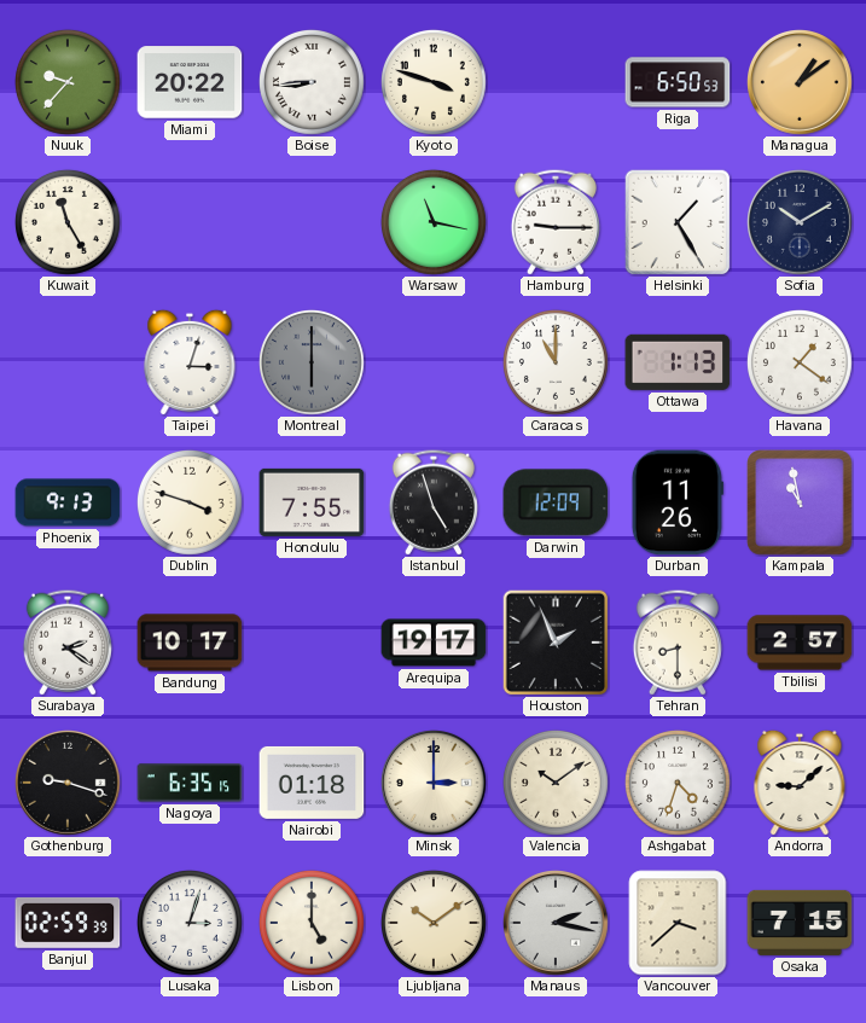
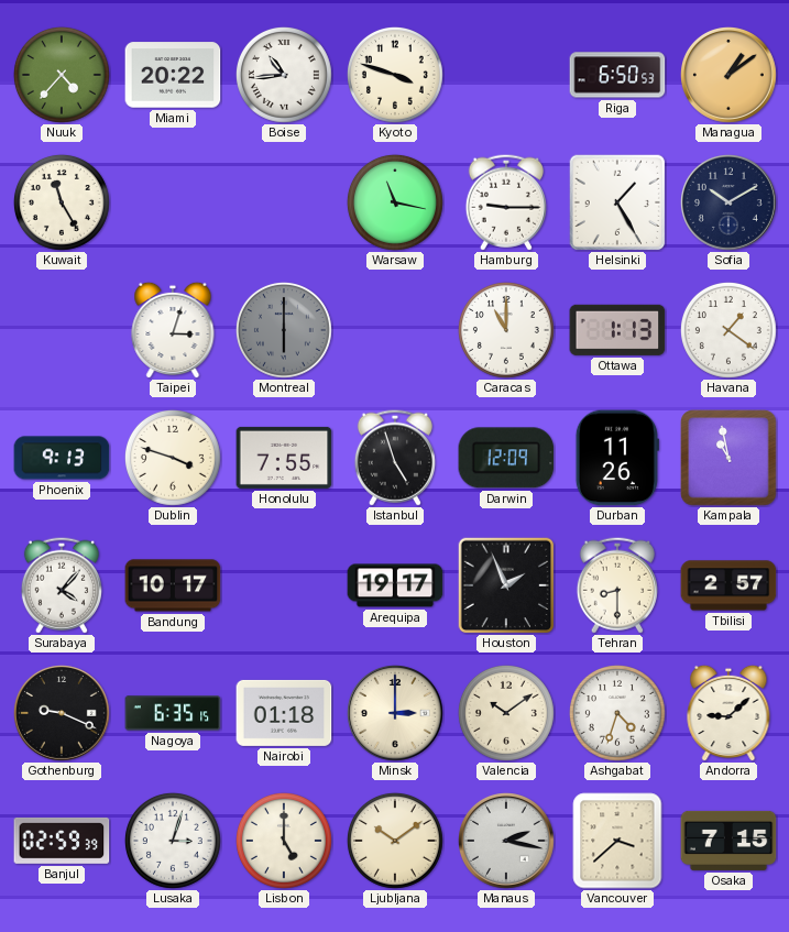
Nuuk: 9:37 -> 4:37
Boise: 8:44 -> 10:44
Surabaya: 2:21 -> 4:07
Gothenburg: 9:18 -> 9:19
